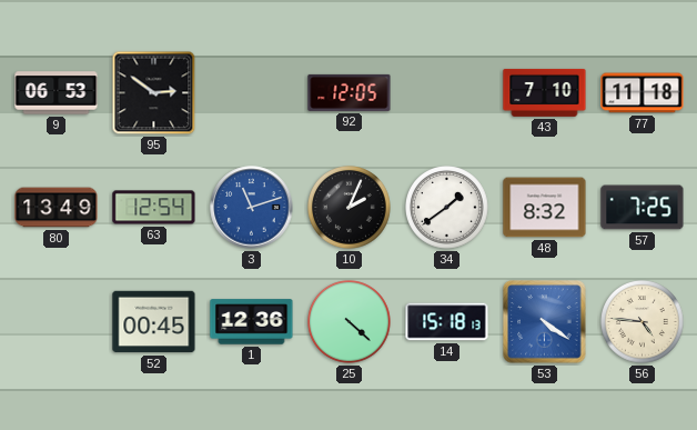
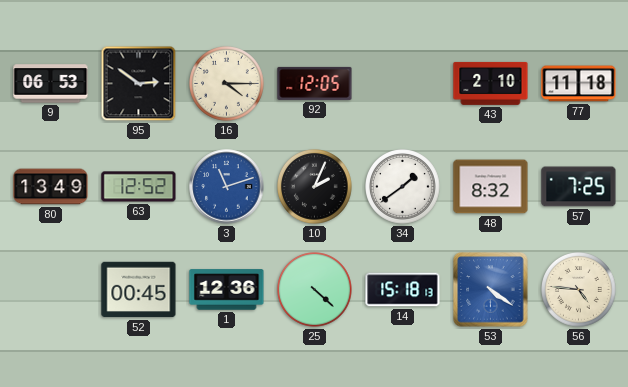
16: none -> 4:15
43: 7:10 -> 2:10
63: 12:54 -> 12:52
